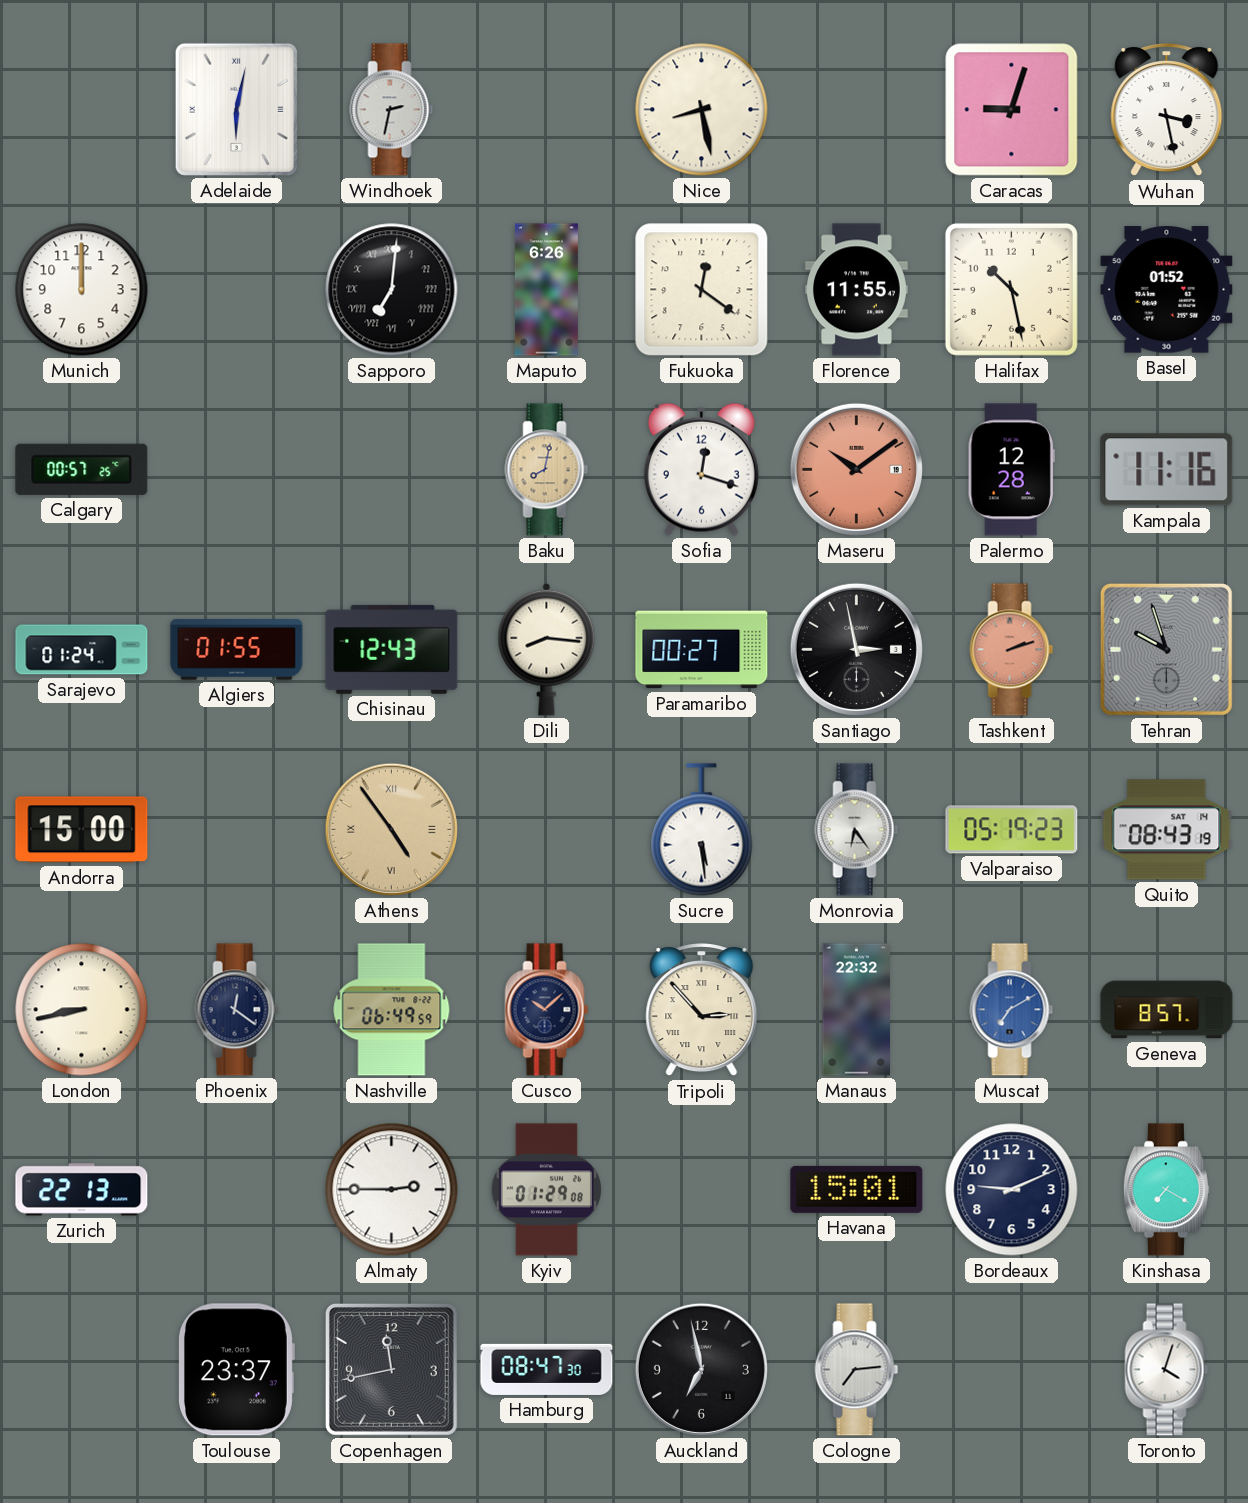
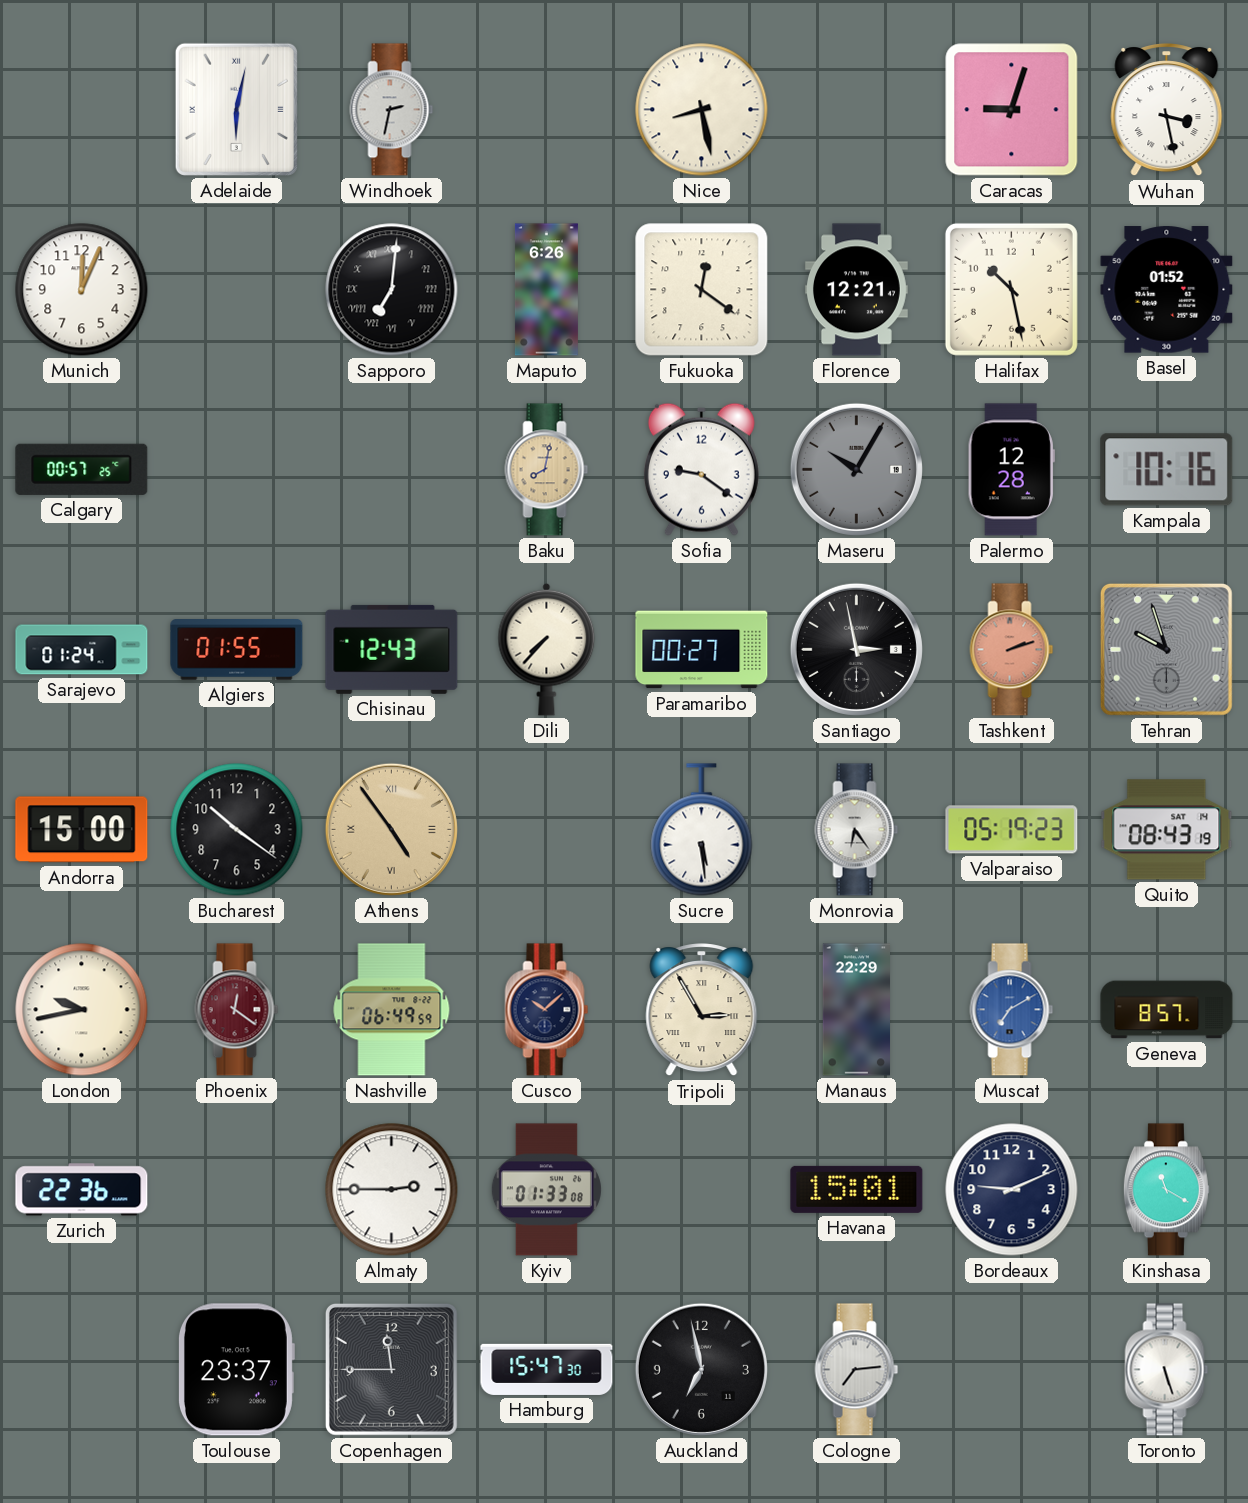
Munich: 12:00 -> 12:04
Florence: 11:55 -> 12:21
Sofia: 12:18 -> 9:21
Maseru: 10:09 -> 10:05
Maseru dial: salmon -> grey
Kampala: 11:16 -> 10:16
Dili: 8:16 -> 7:37
Bucharest: none -> 10:21
London: 8:43 -> 9:43
Phoenix dial: navy -> burgundy
Tripoli: 2:53 -> 2:55
Manaus: 22:32 -> 22:29
Zurich: 22:13 -> 22:36
Kyiv: 01:29 -> 01:33
Kinshasa: 7:20 -> 11:20
Copenhagen: 11:43 -> 11:45
Hamburg: 08:47 -> 15:47
Toronto: 4:03 -> 5:27
